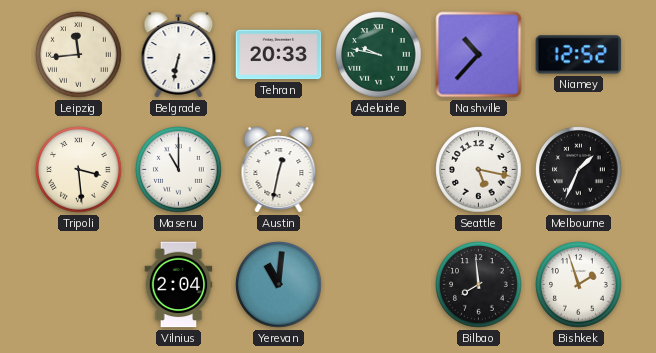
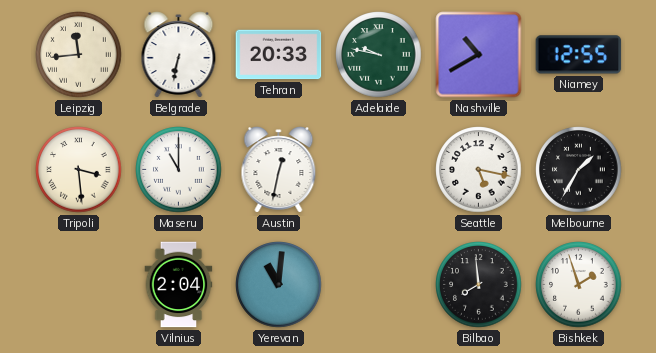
Nashville: 10:37 -> 10:40
Niamey: 12:52 -> 12:55
Melbourne: 1:34 -> 1:35
